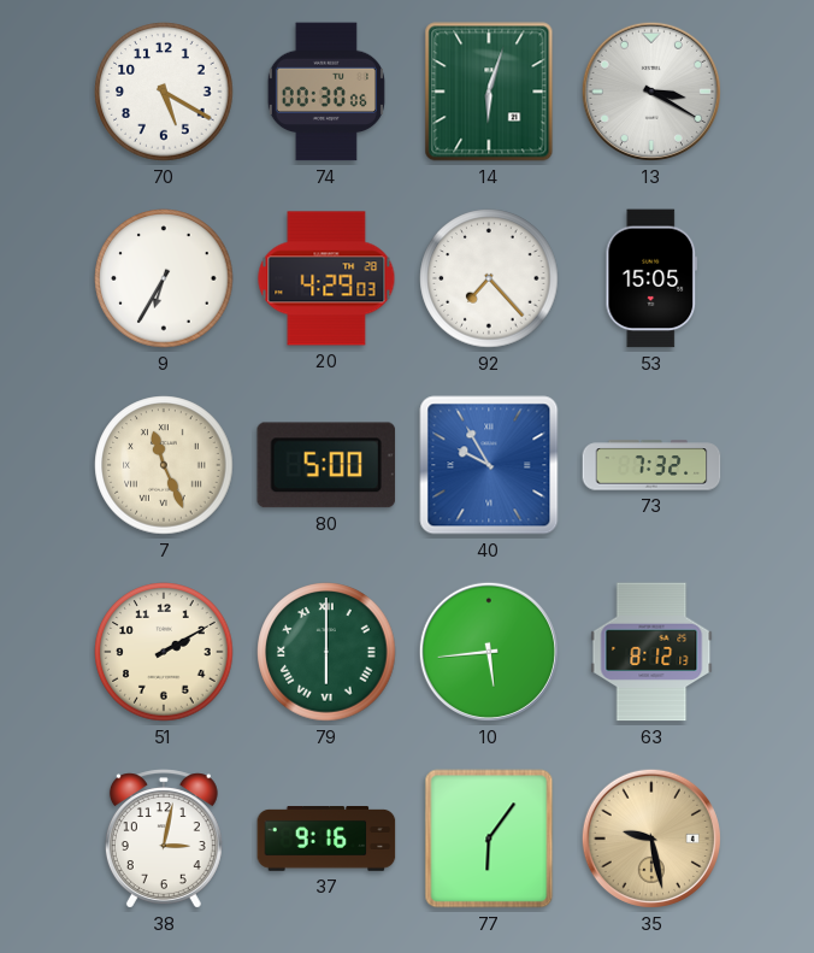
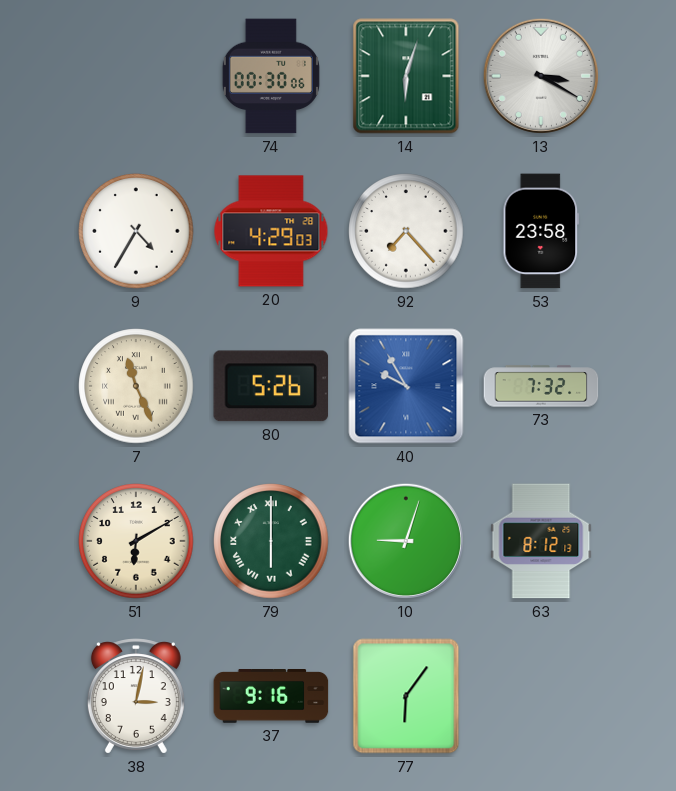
70: 5:20 -> none
9: 6:35 -> 4:35
53: 15:05 -> 23:58
80: 5:00 -> 5:26
51: 2:10 -> 6:10
10: 5:44 -> 9:03
35: 9:28 -> none
